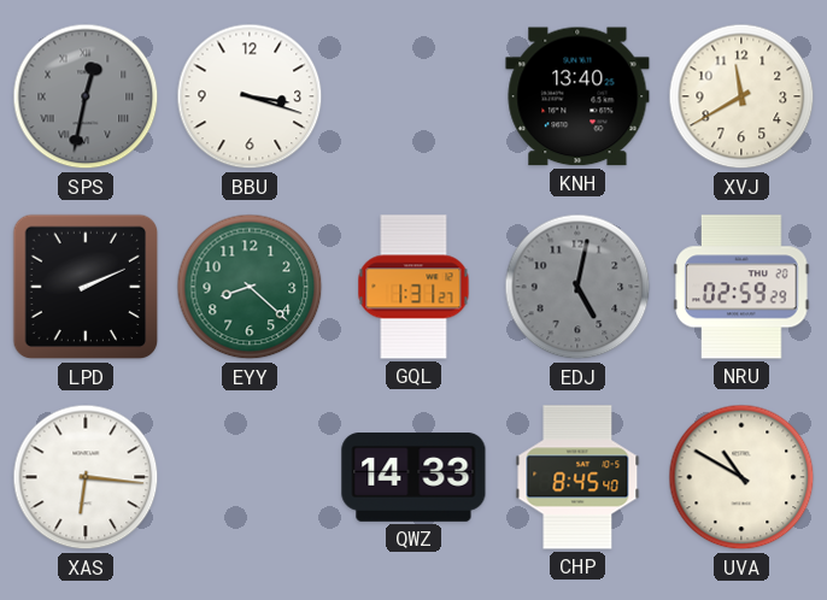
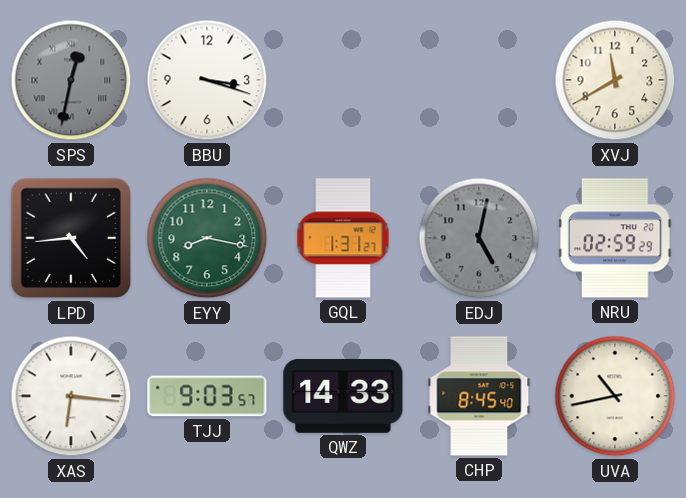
KNH: 13:40 -> none
LPD: 2:11 -> 4:44
EYY: 8:22 -> 8:17
TJJ: none -> 9:03
UVA: 10:50 -> 10:43
